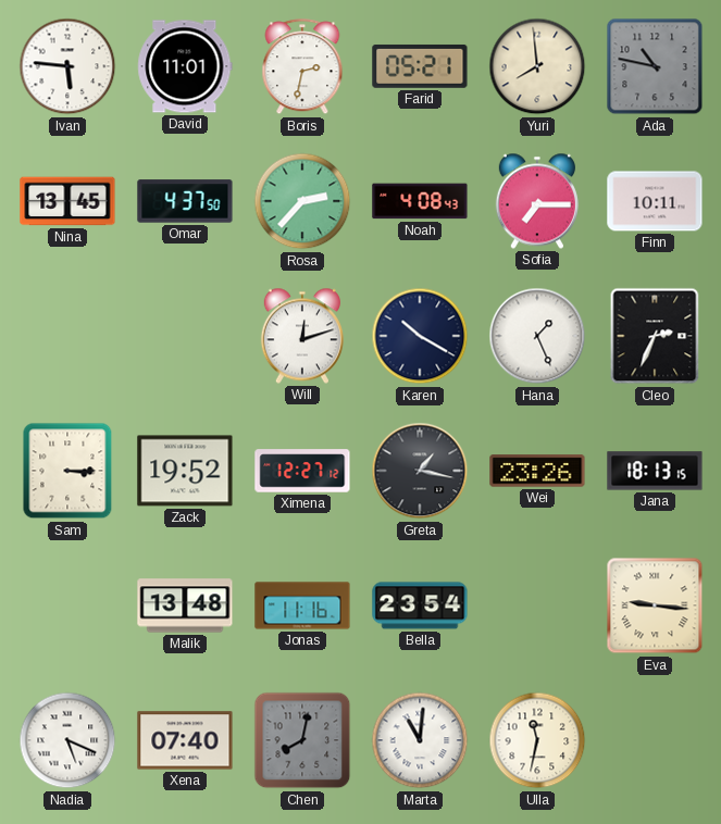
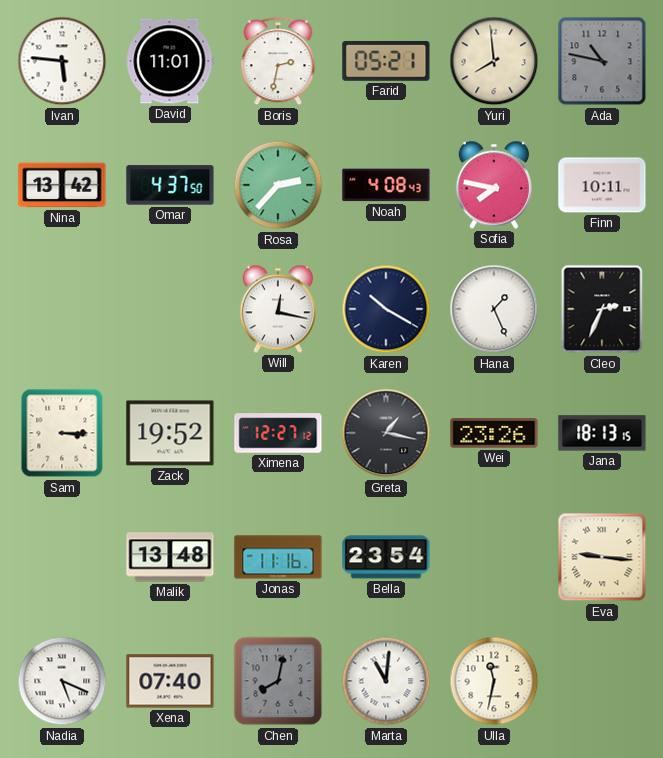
Nina: 13:45 -> 13:42
Sofia: 7:15 -> 7:47
Will: 12:12 -> 12:17
